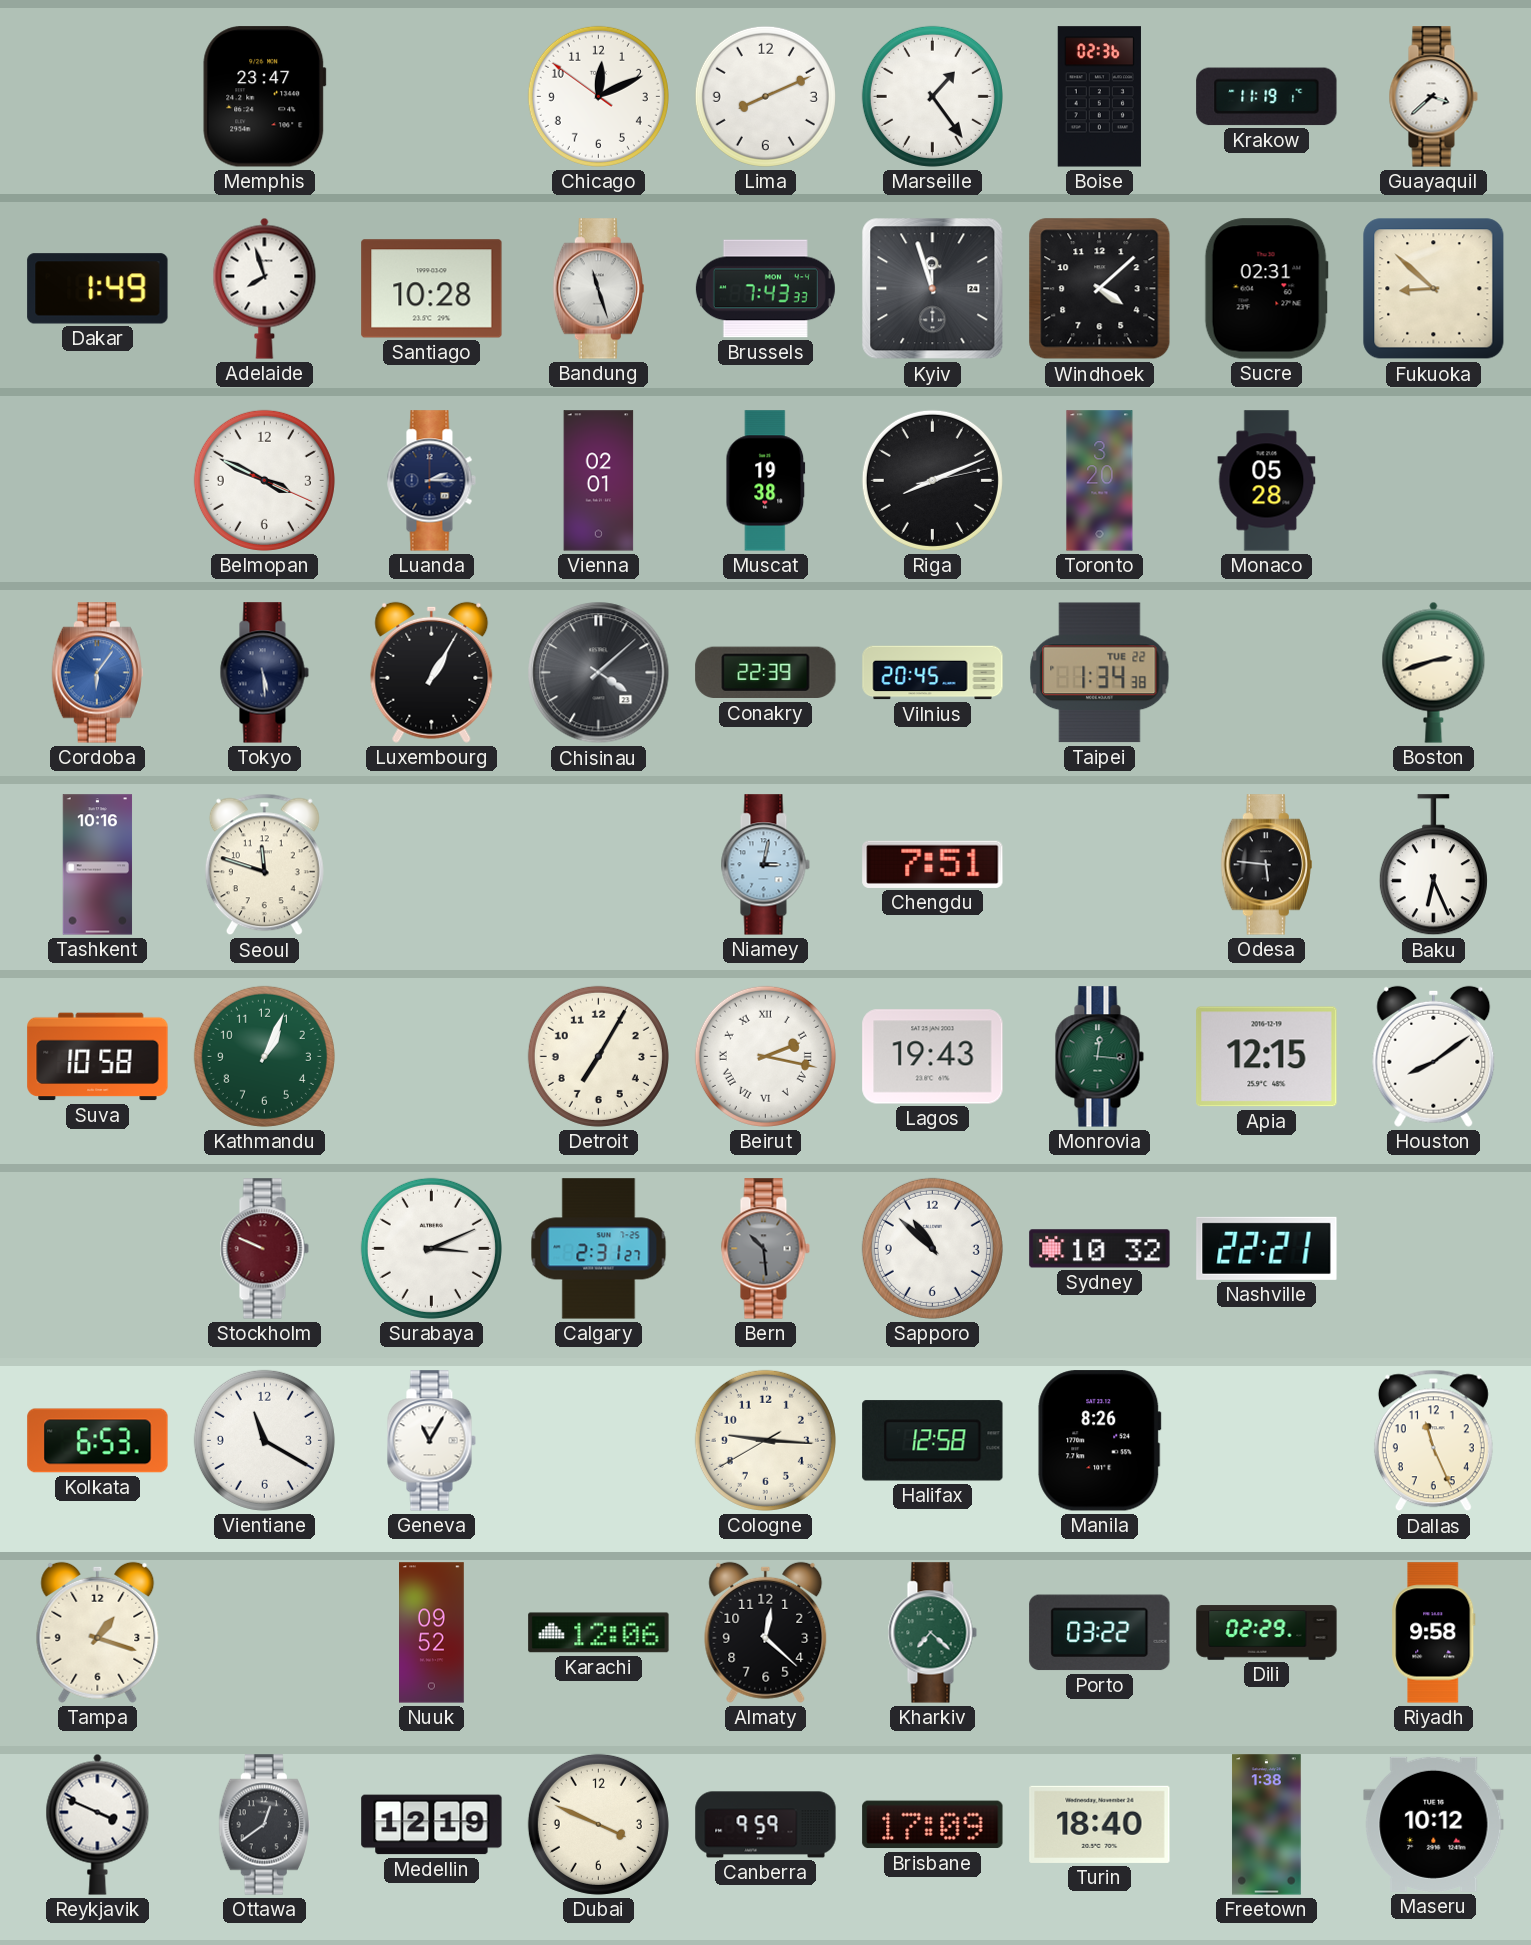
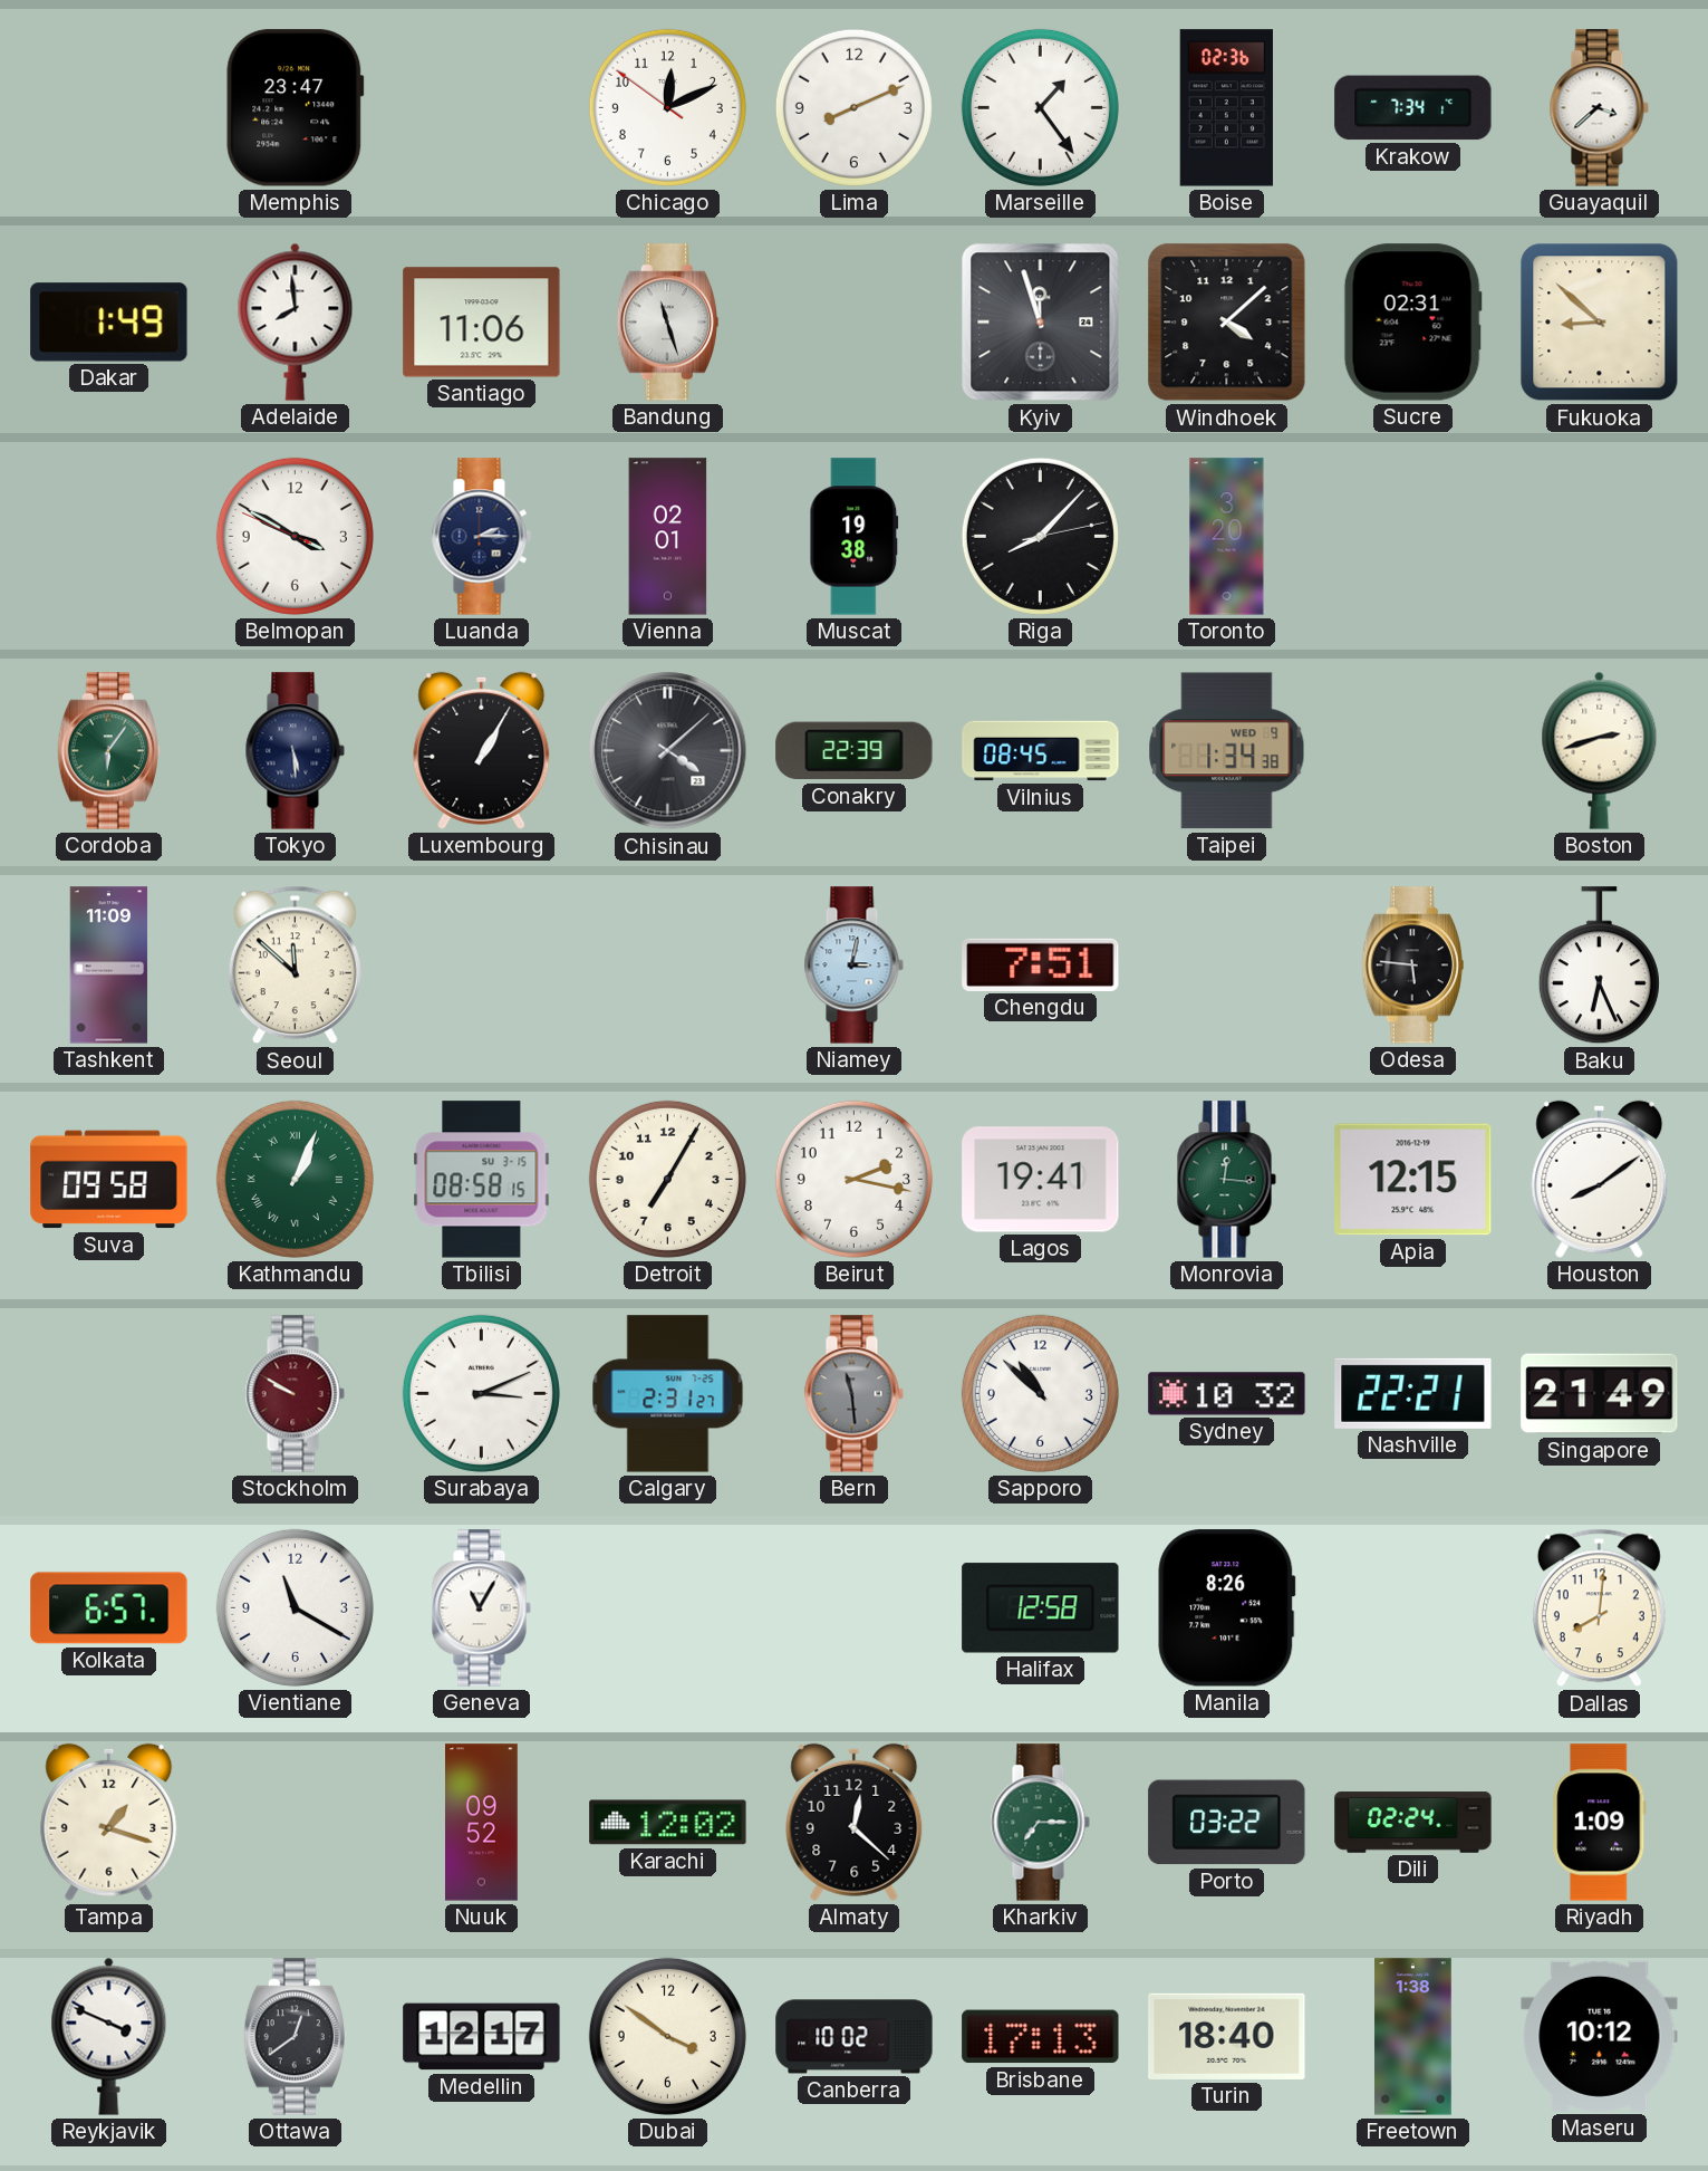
Krakow: 11:19 -> 7:34
Adelaide: 7:57 -> 7:59
Santiago: 10:28 -> 11:06
Brussels: 7:43 -> none
Belmopan: 3:49:19 -> 3:49:49
Riga: 8:11 -> 8:07
Monaco: 05:28 -> none
Cordoba dial: blue -> green
Vilnius: 20:45 -> 08:45
Taipei date: TUE 22 -> WED 9
Tashkent: 10:16 -> 11:09
Seoul: 11:48 -> 11:52
Suva: 10:58 -> 09:58
Kathmandu numerals: Arabic -> Roman
Tbilisi: none -> 08:58
Beirut numerals: Roman -> Arabic
Lagos: 19:43 -> 19:41
Stockholm: 9:49 -> 9:50
Bern: 10:29 -> 11:29
Singapore: none -> 21:49
Kolkata: 6:53 -> 6:57
Cologne: 9:15 -> none
Dallas: 11:26 -> 8:01
Karachi: 12:06 -> 12:02
Kharkiv: 7:22 -> 7:15
Dili: 02:29 -> 02:24
Riyadh: 9:58 -> 1:09
Medellin: 12:19 -> 12:17
Dubai: 3:49 -> 3:51
Canberra: 9:59 -> 10:02
Brisbane: 17:09 -> 17:13
